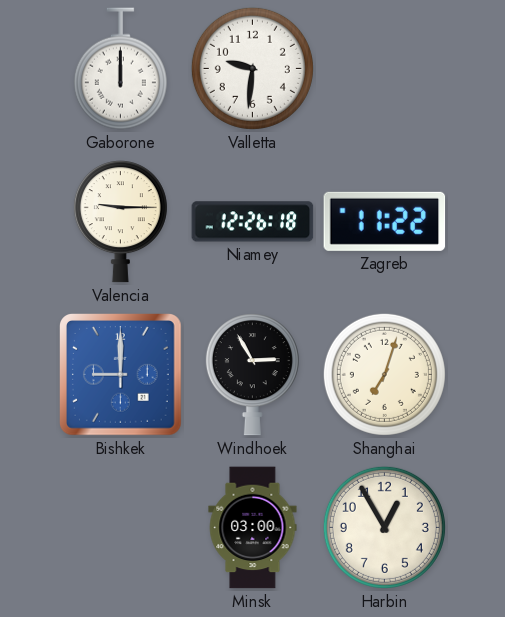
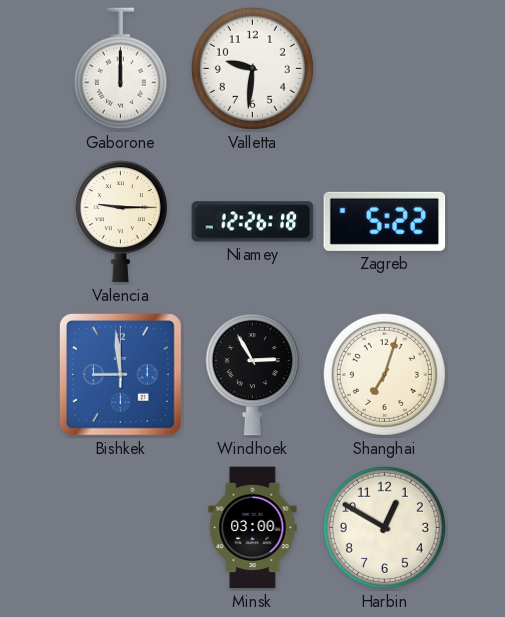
Zagreb: 11:22 -> 5:22
Bishkek: 9:00 -> 8:59
Harbin: 12:55 -> 12:50
